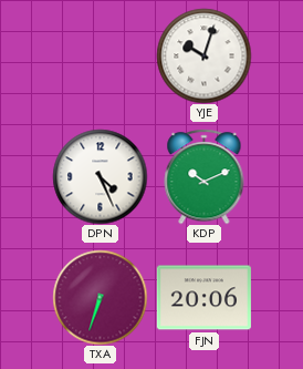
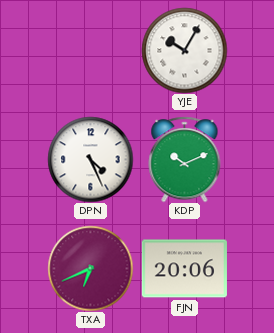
YJE: 10:03 -> 10:05
TXA: 6:33 -> 6:41
